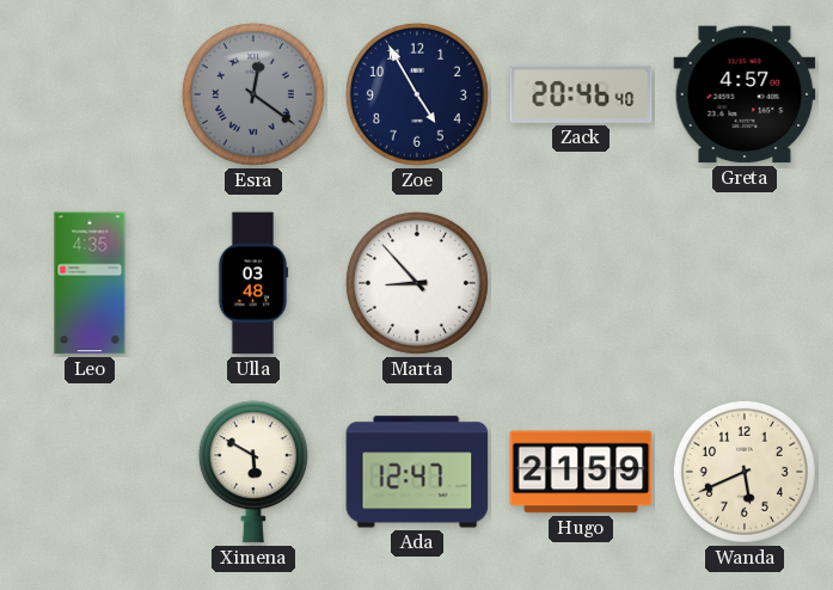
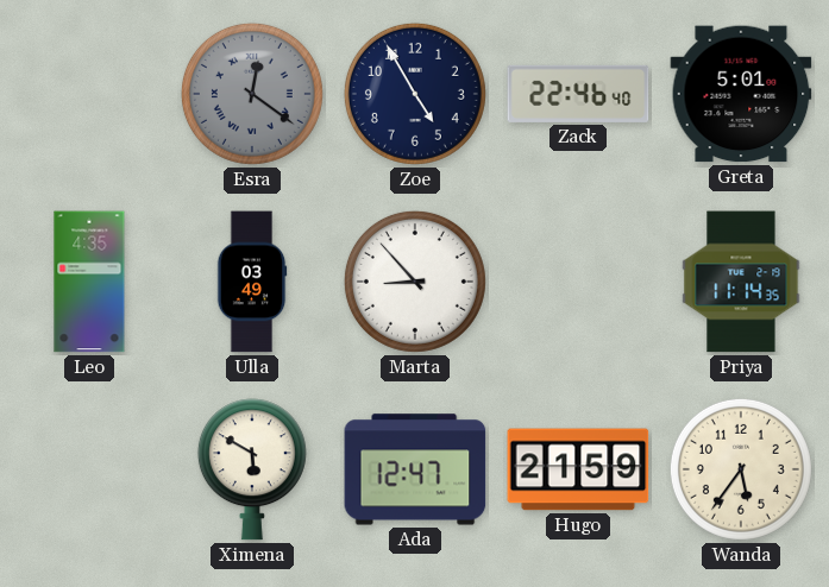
Zack: 20:46 -> 22:46
Greta: 4:57 -> 5:01
Ulla: 03:48 -> 03:49
Priya: none -> 11:14
Wanda: 5:41 -> 5:36
